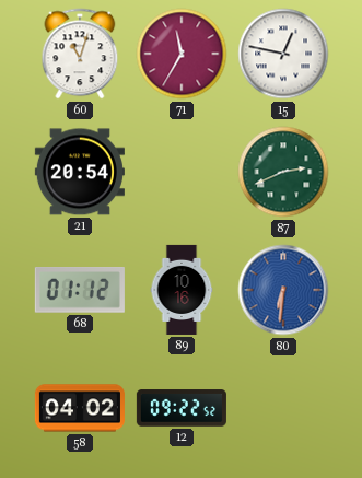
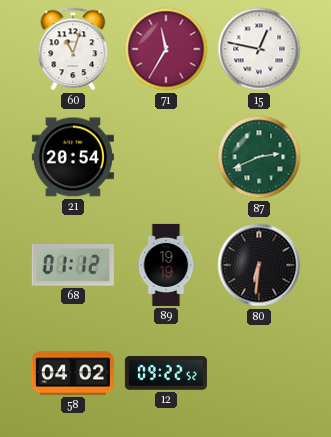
89: 10:16 -> 19:19
80 dial: blue -> black
